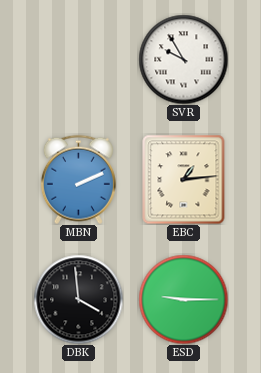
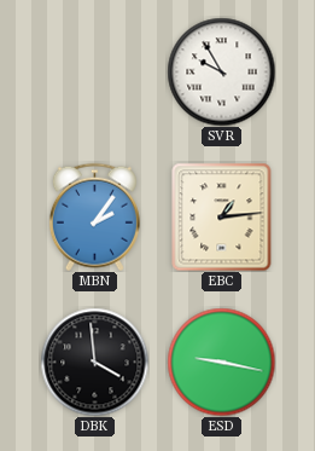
MBN: 2:11 -> 2:06
ESD: 9:15 -> 9:17
